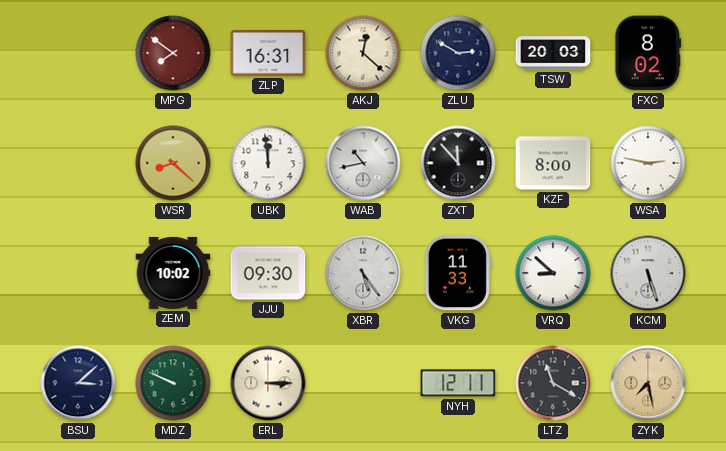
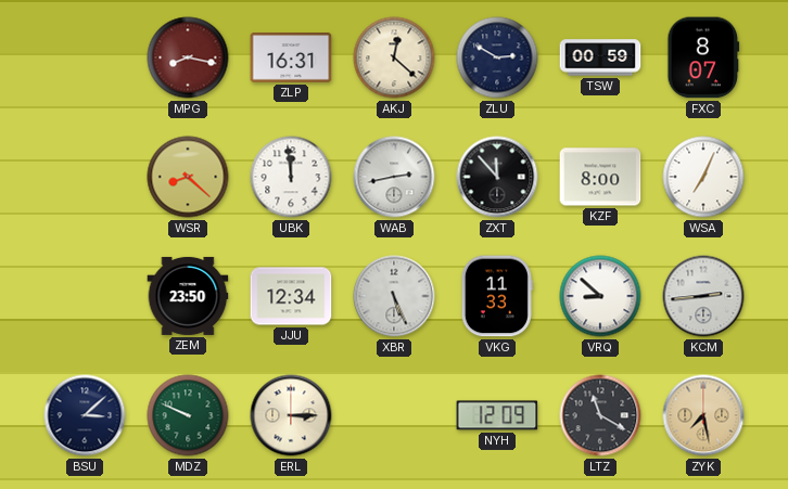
MPG: 7:51 -> 8:17
TSW: 20:03 -> 00:59
FXC: 8:02 -> 8:07
WAB: 10:43 -> 2:43
WSA: 2:47 -> 7:04
ZEM: 10:02 -> 23:50
JJU: 09:30 -> 12:34
XBR: 5:24 -> 5:26
KCM: 5:27 -> 2:44
NYH: 12:11 -> 12:09
